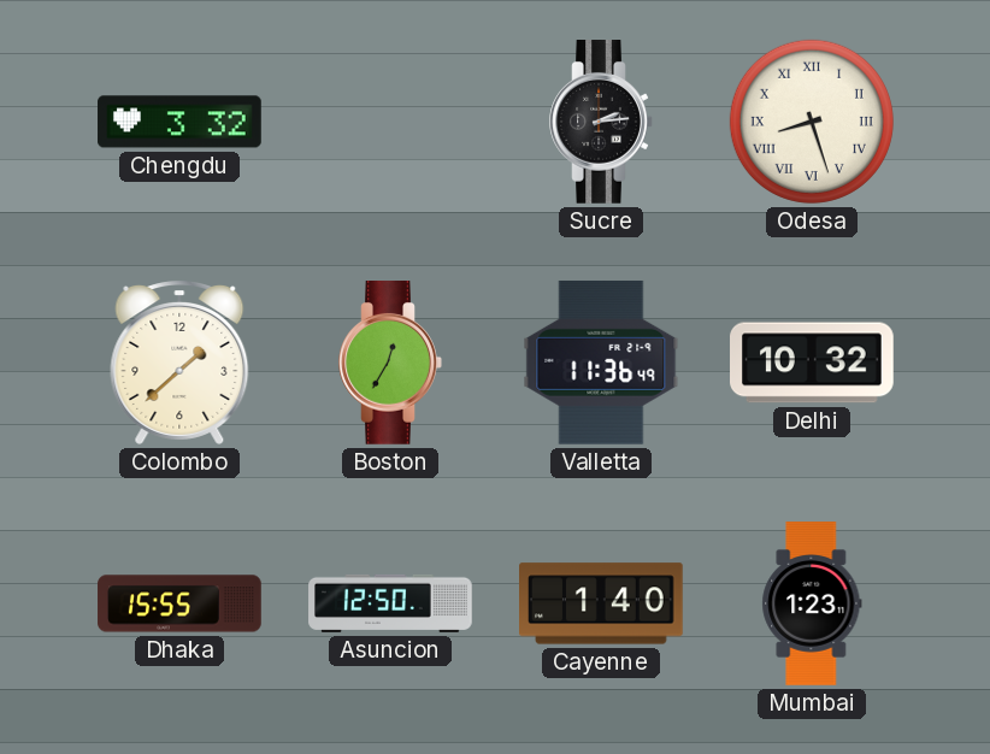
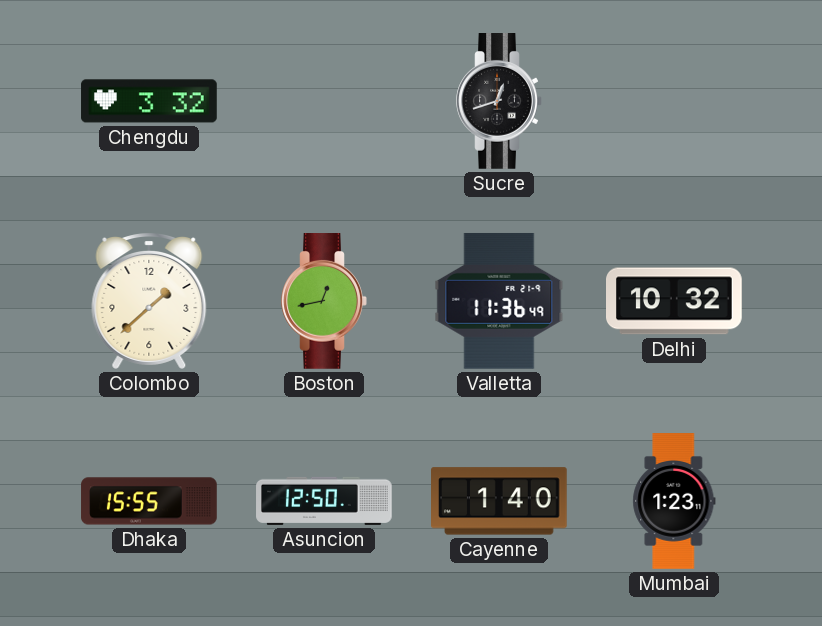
Sucre: 2:14 -> 12:42
Odesa: 8:27 -> none
Boston: 12:35 -> 12:43
